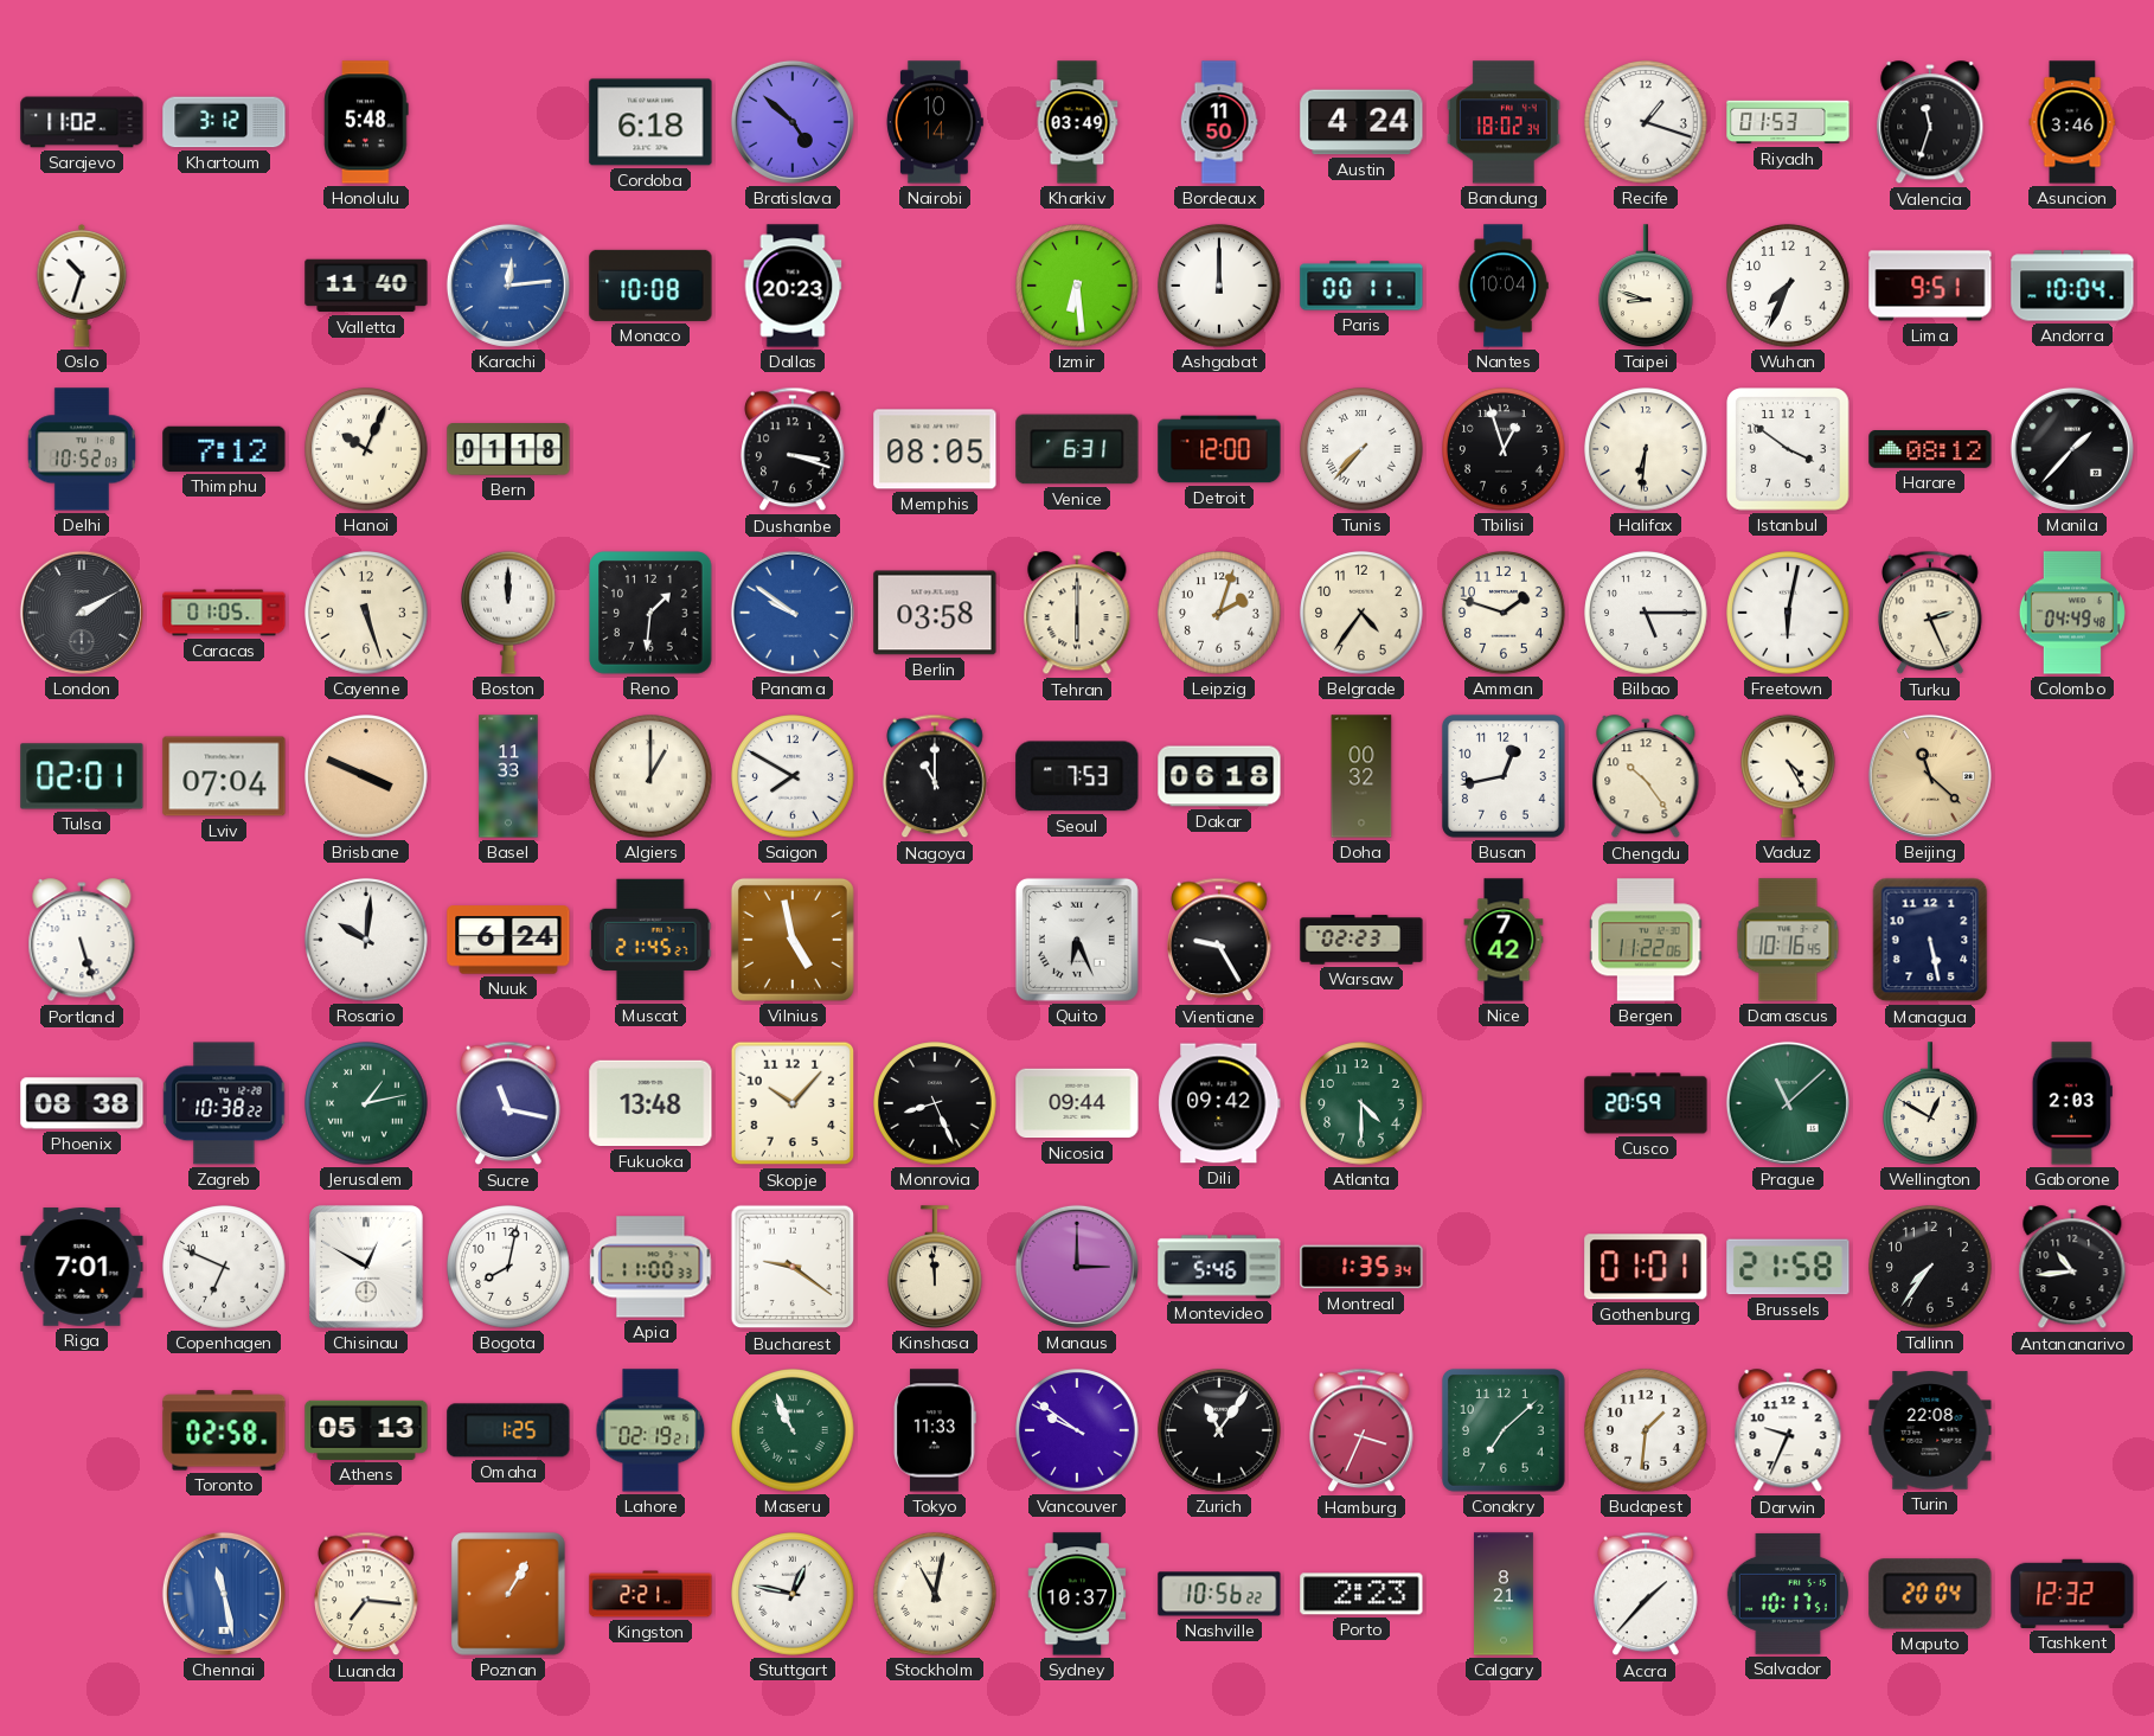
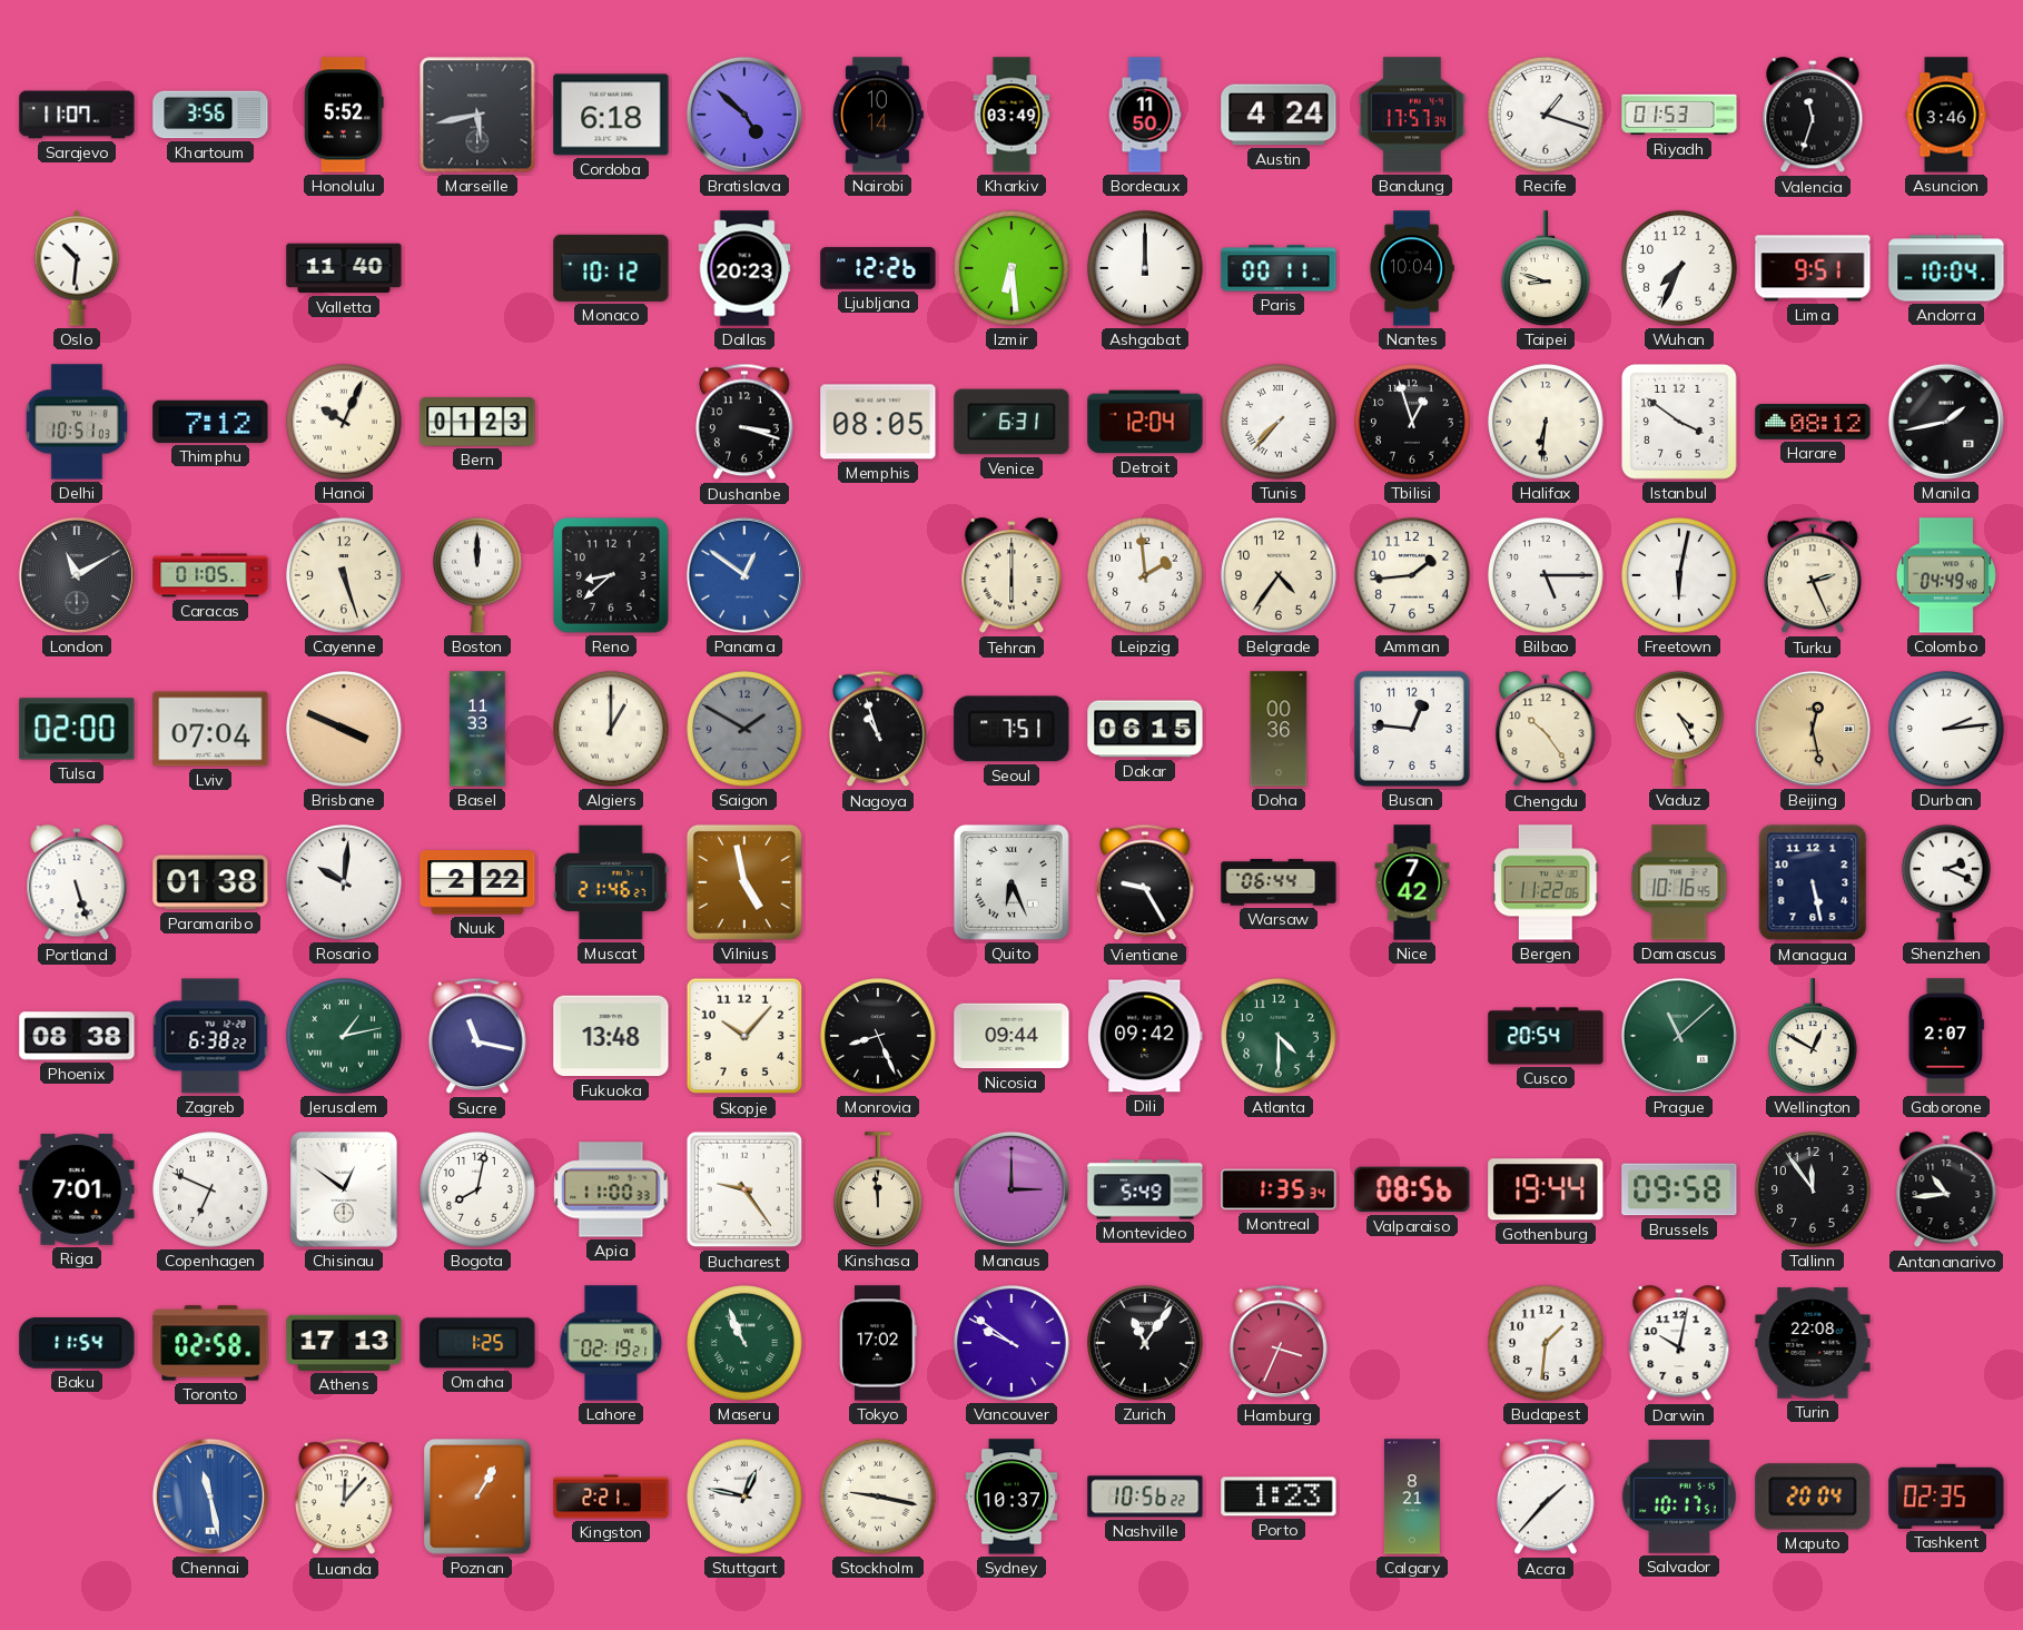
Sarajevo: 11:02 -> 11:07
Khartoum: 3:12 -> 3:56
Honolulu: 5:48 -> 5:52
Marseille: none -> 5:43
Bandung: 18:02 -> 17:57
Oslo: 10:33 -> 10:31
Karachi: 12:14 -> none
Monaco: 10:08 -> 10:12
Ljubljana: none -> 12:26
Delhi: 10:52 -> 10:51
Bern: 01:18 -> 01:23
Detroit: 12:00 -> 12:04
Manila: 1:37 -> 1:43
London: 2:10 -> 11:10
Reno: 1:31 -> 8:38
Panama: 9:51 -> 12:51
Berlin: 03:58 -> none
Leipzig: 2:03 -> 1:59
Amman: 1:48 -> 1:44
Tulsa: 02:01 -> 02:00
Saigon: 7:50 -> 1:50
Saigon dial: white -> grey
Nagoya: 11:00 -> 10:57
Seoul: 7:53 -> 7:51
Dakar: 06:18 -> 06:15
Doha: 00:32 -> 00:36
Busan: 12:43 -> 12:46
Beijing: 11:22 -> 12:28
Durban: none -> 2:14
Paramaribo: none -> 01:38
Nuuk: 6:24 -> 2:22
Muscat: 21:45 -> 21:46
Warsaw: 02:23 -> 06:44
Shenzhen: none -> 2:19
Zagreb: 10:38 -> 6:38
Cusco: 20:59 -> 20:54
Gaborone: 2:03 -> 2:07
Chisinau: 12:50 -> 12:51
Bucharest: 9:21 -> 9:24
Montevideo: 5:46 -> 5:49
Valparaiso: none -> 08:56
Gothenburg: 01:01 -> 19:44
Brussels: 21:58 -> 09:58
Tallinn: 7:36 -> 11:54
Baku: none -> 11:54
Athens: 05:13 -> 17:13
Tokyo: 11:33 -> 17:02
Conakry: 7:08 -> none
Darwin: 9:34 -> 10:02
Luanda: 7:16 -> 12:07
Stockholm: 11:02 -> 9:17
Porto: 2:23 -> 1:23
Tashkent: 12:32 -> 02:35
